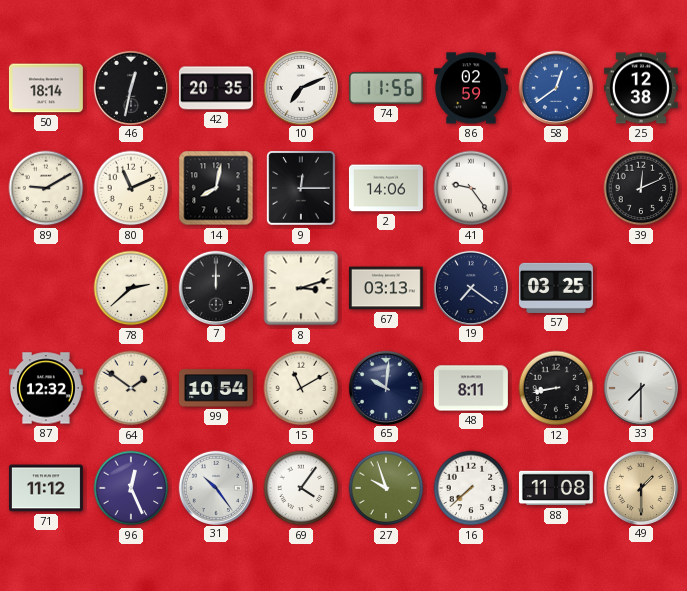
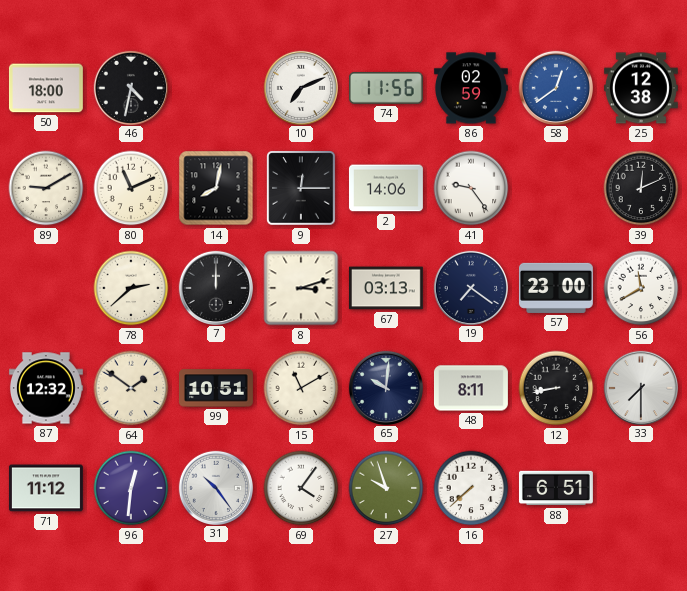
50: 18:14 -> 18:00
46: 12:32 -> 4:32
42: 20:35 -> none
57: 03:25 -> 23:00
56: none -> 11:40
99: 10:54 -> 10:51
96: 12:26 -> 12:31
88: 11:08 -> 6:51
49: 1:30 -> none
